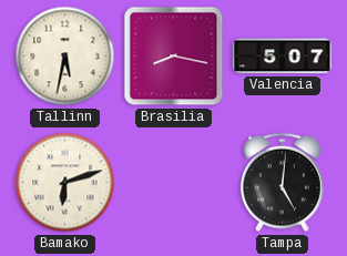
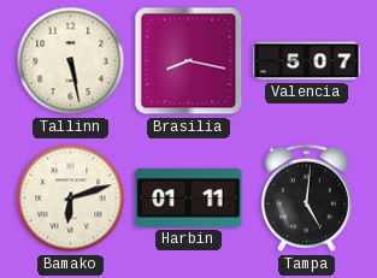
Tallinn: 5:32 -> 5:28
Harbin: none -> 01:11
